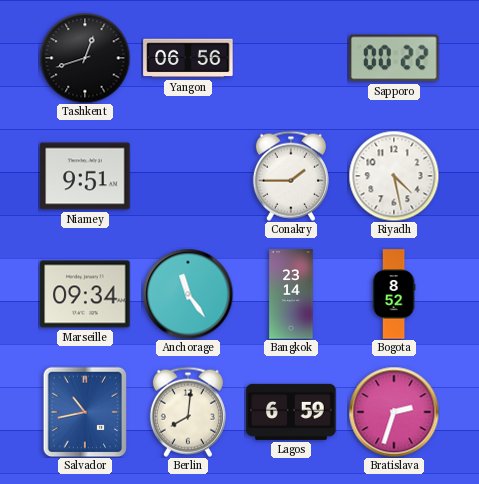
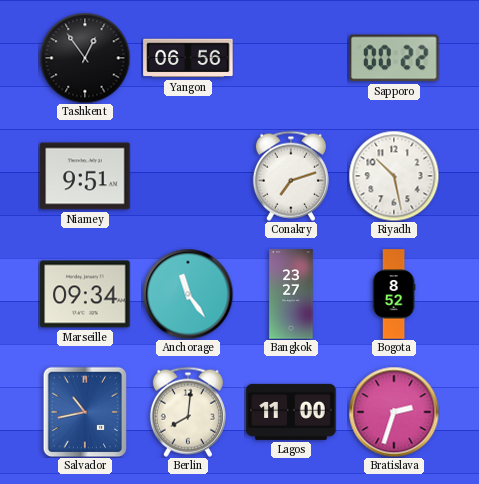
Tashkent: 12:42 -> 12:54
Conakry: 1:45 -> 7:12
Riyadh: 4:28 -> 10:28
Bangkok: 23:14 -> 23:27
Lagos: 6:59 -> 11:00
